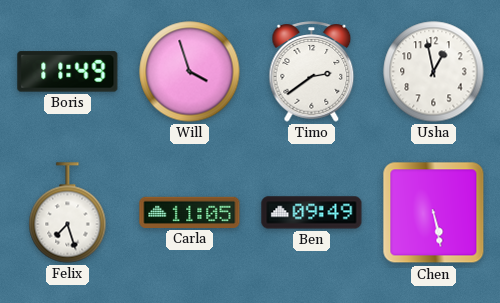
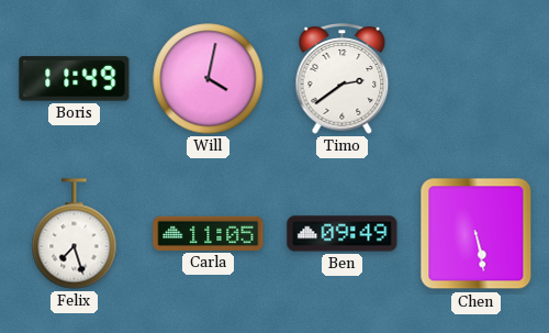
Will: 3:57 -> 4:02
Usha: 12:58 -> none
